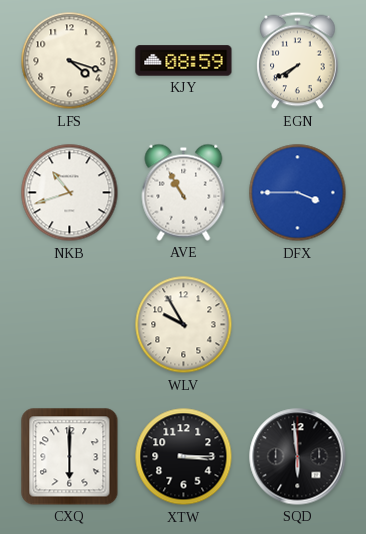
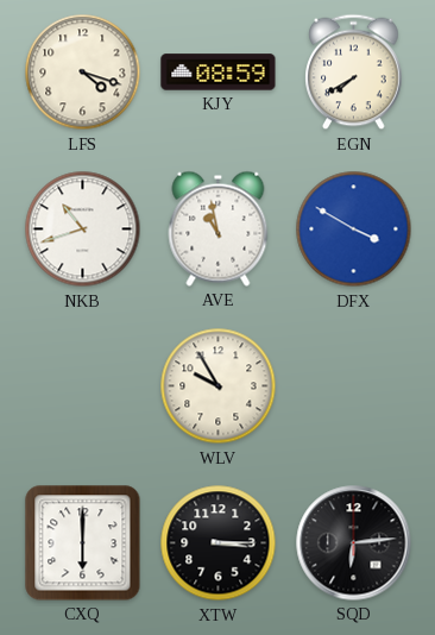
AVE: 10:55 -> 10:58
DFX: 3:45 -> 3:50
SQD: 5:59 -> 6:14
